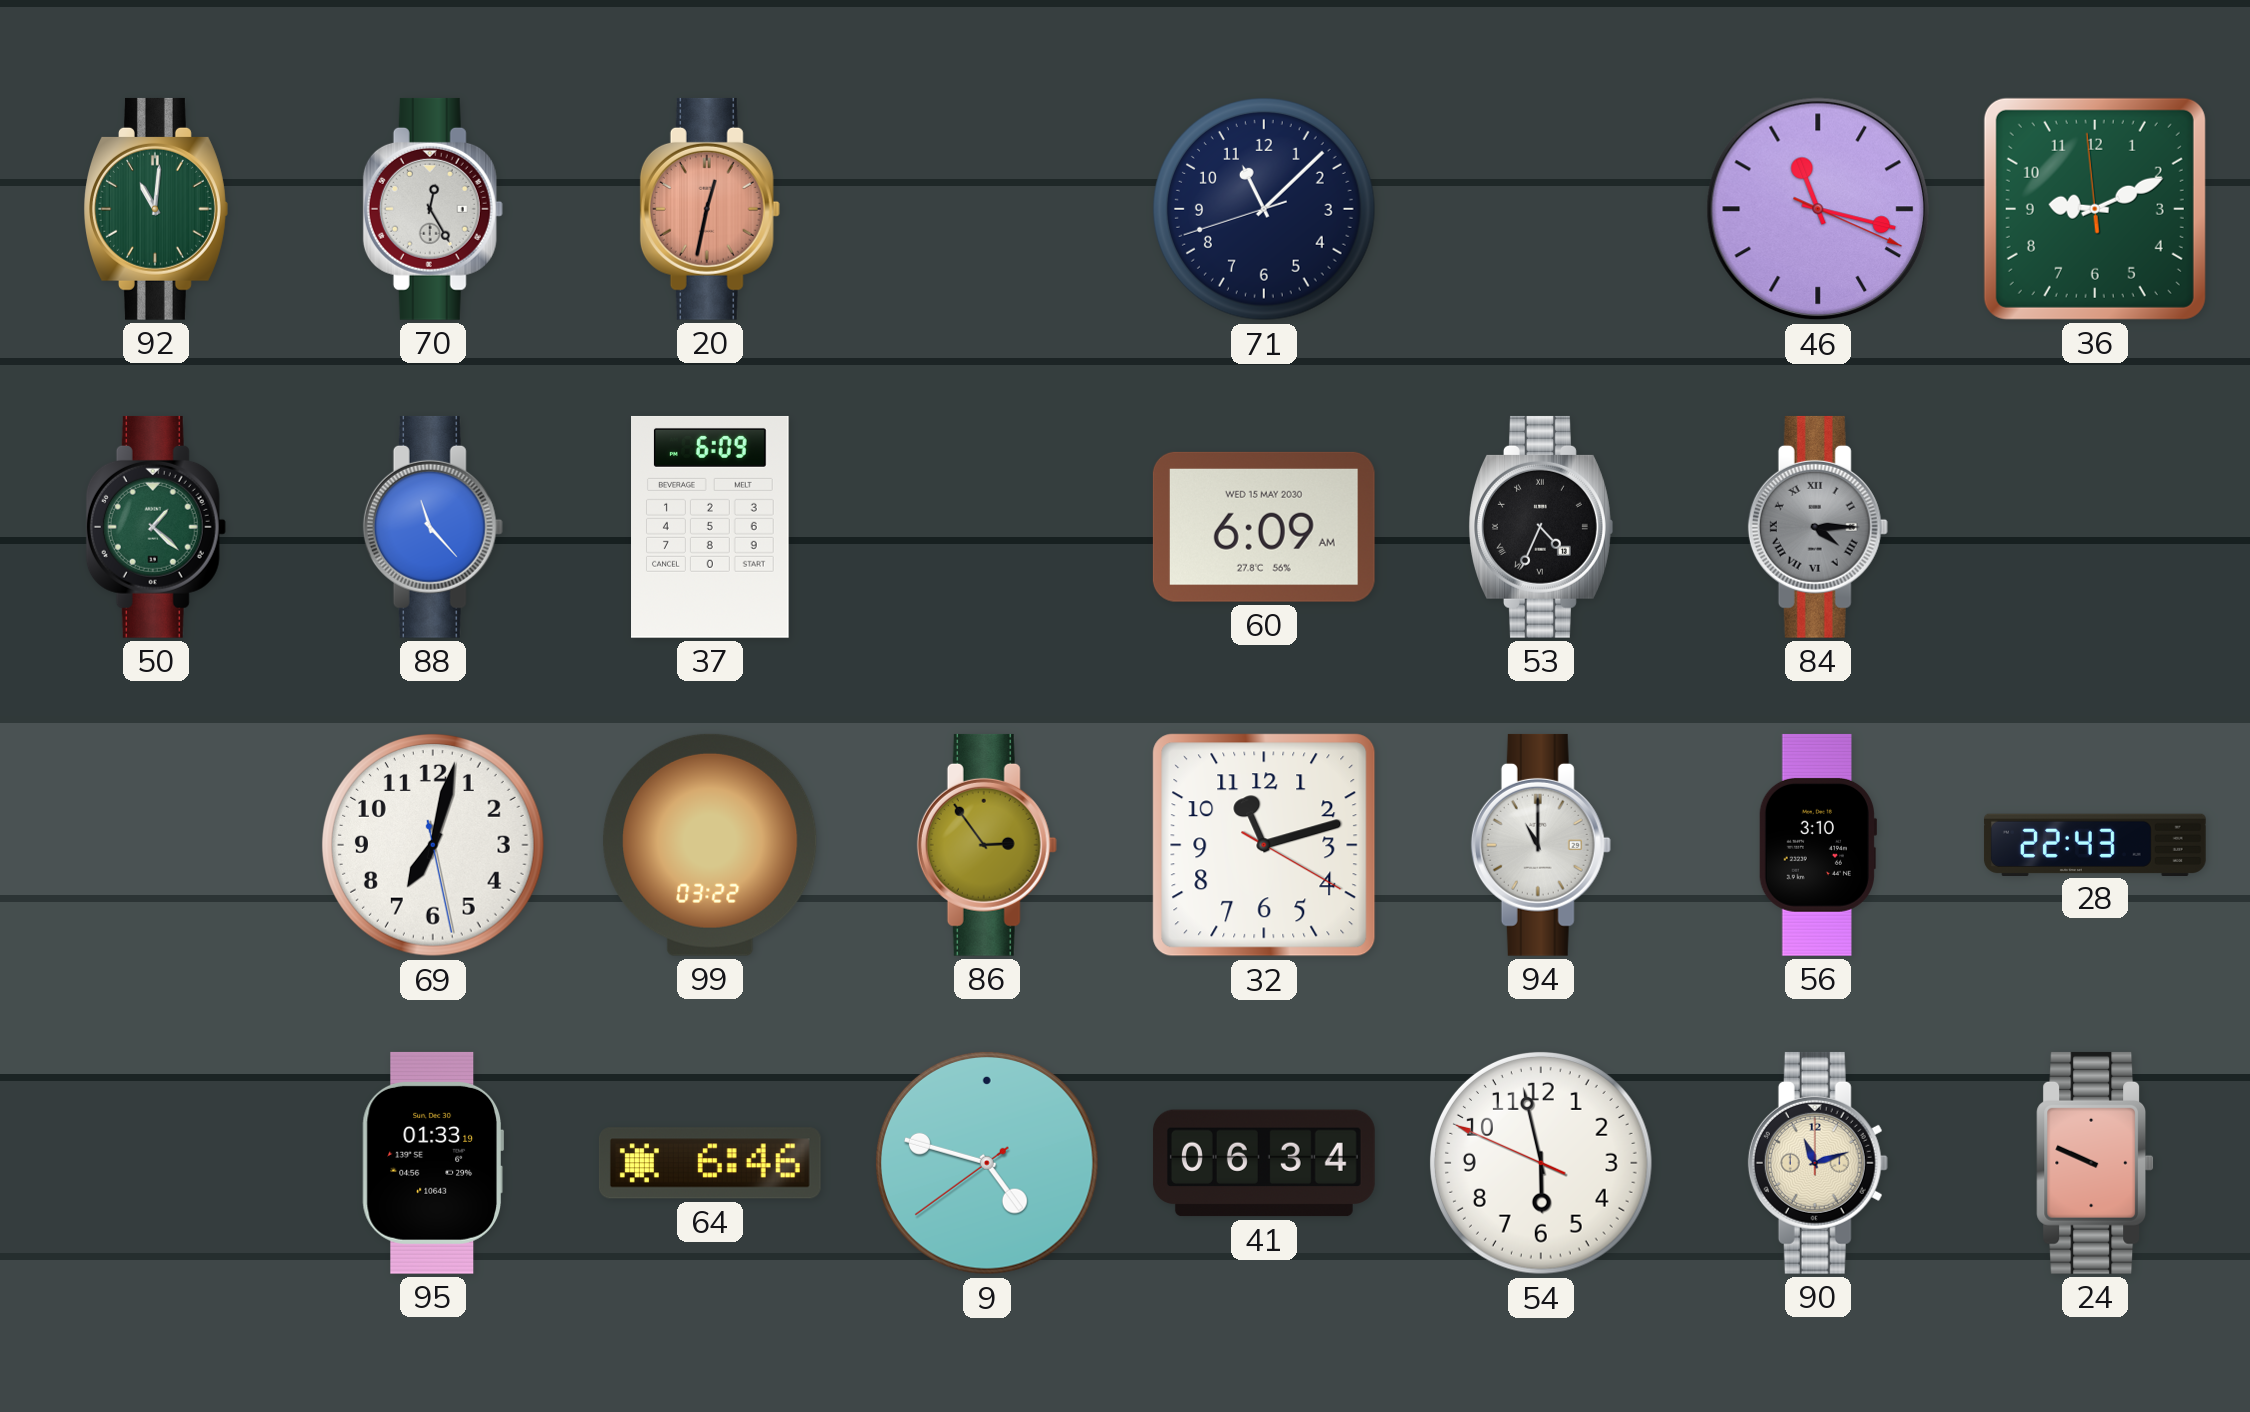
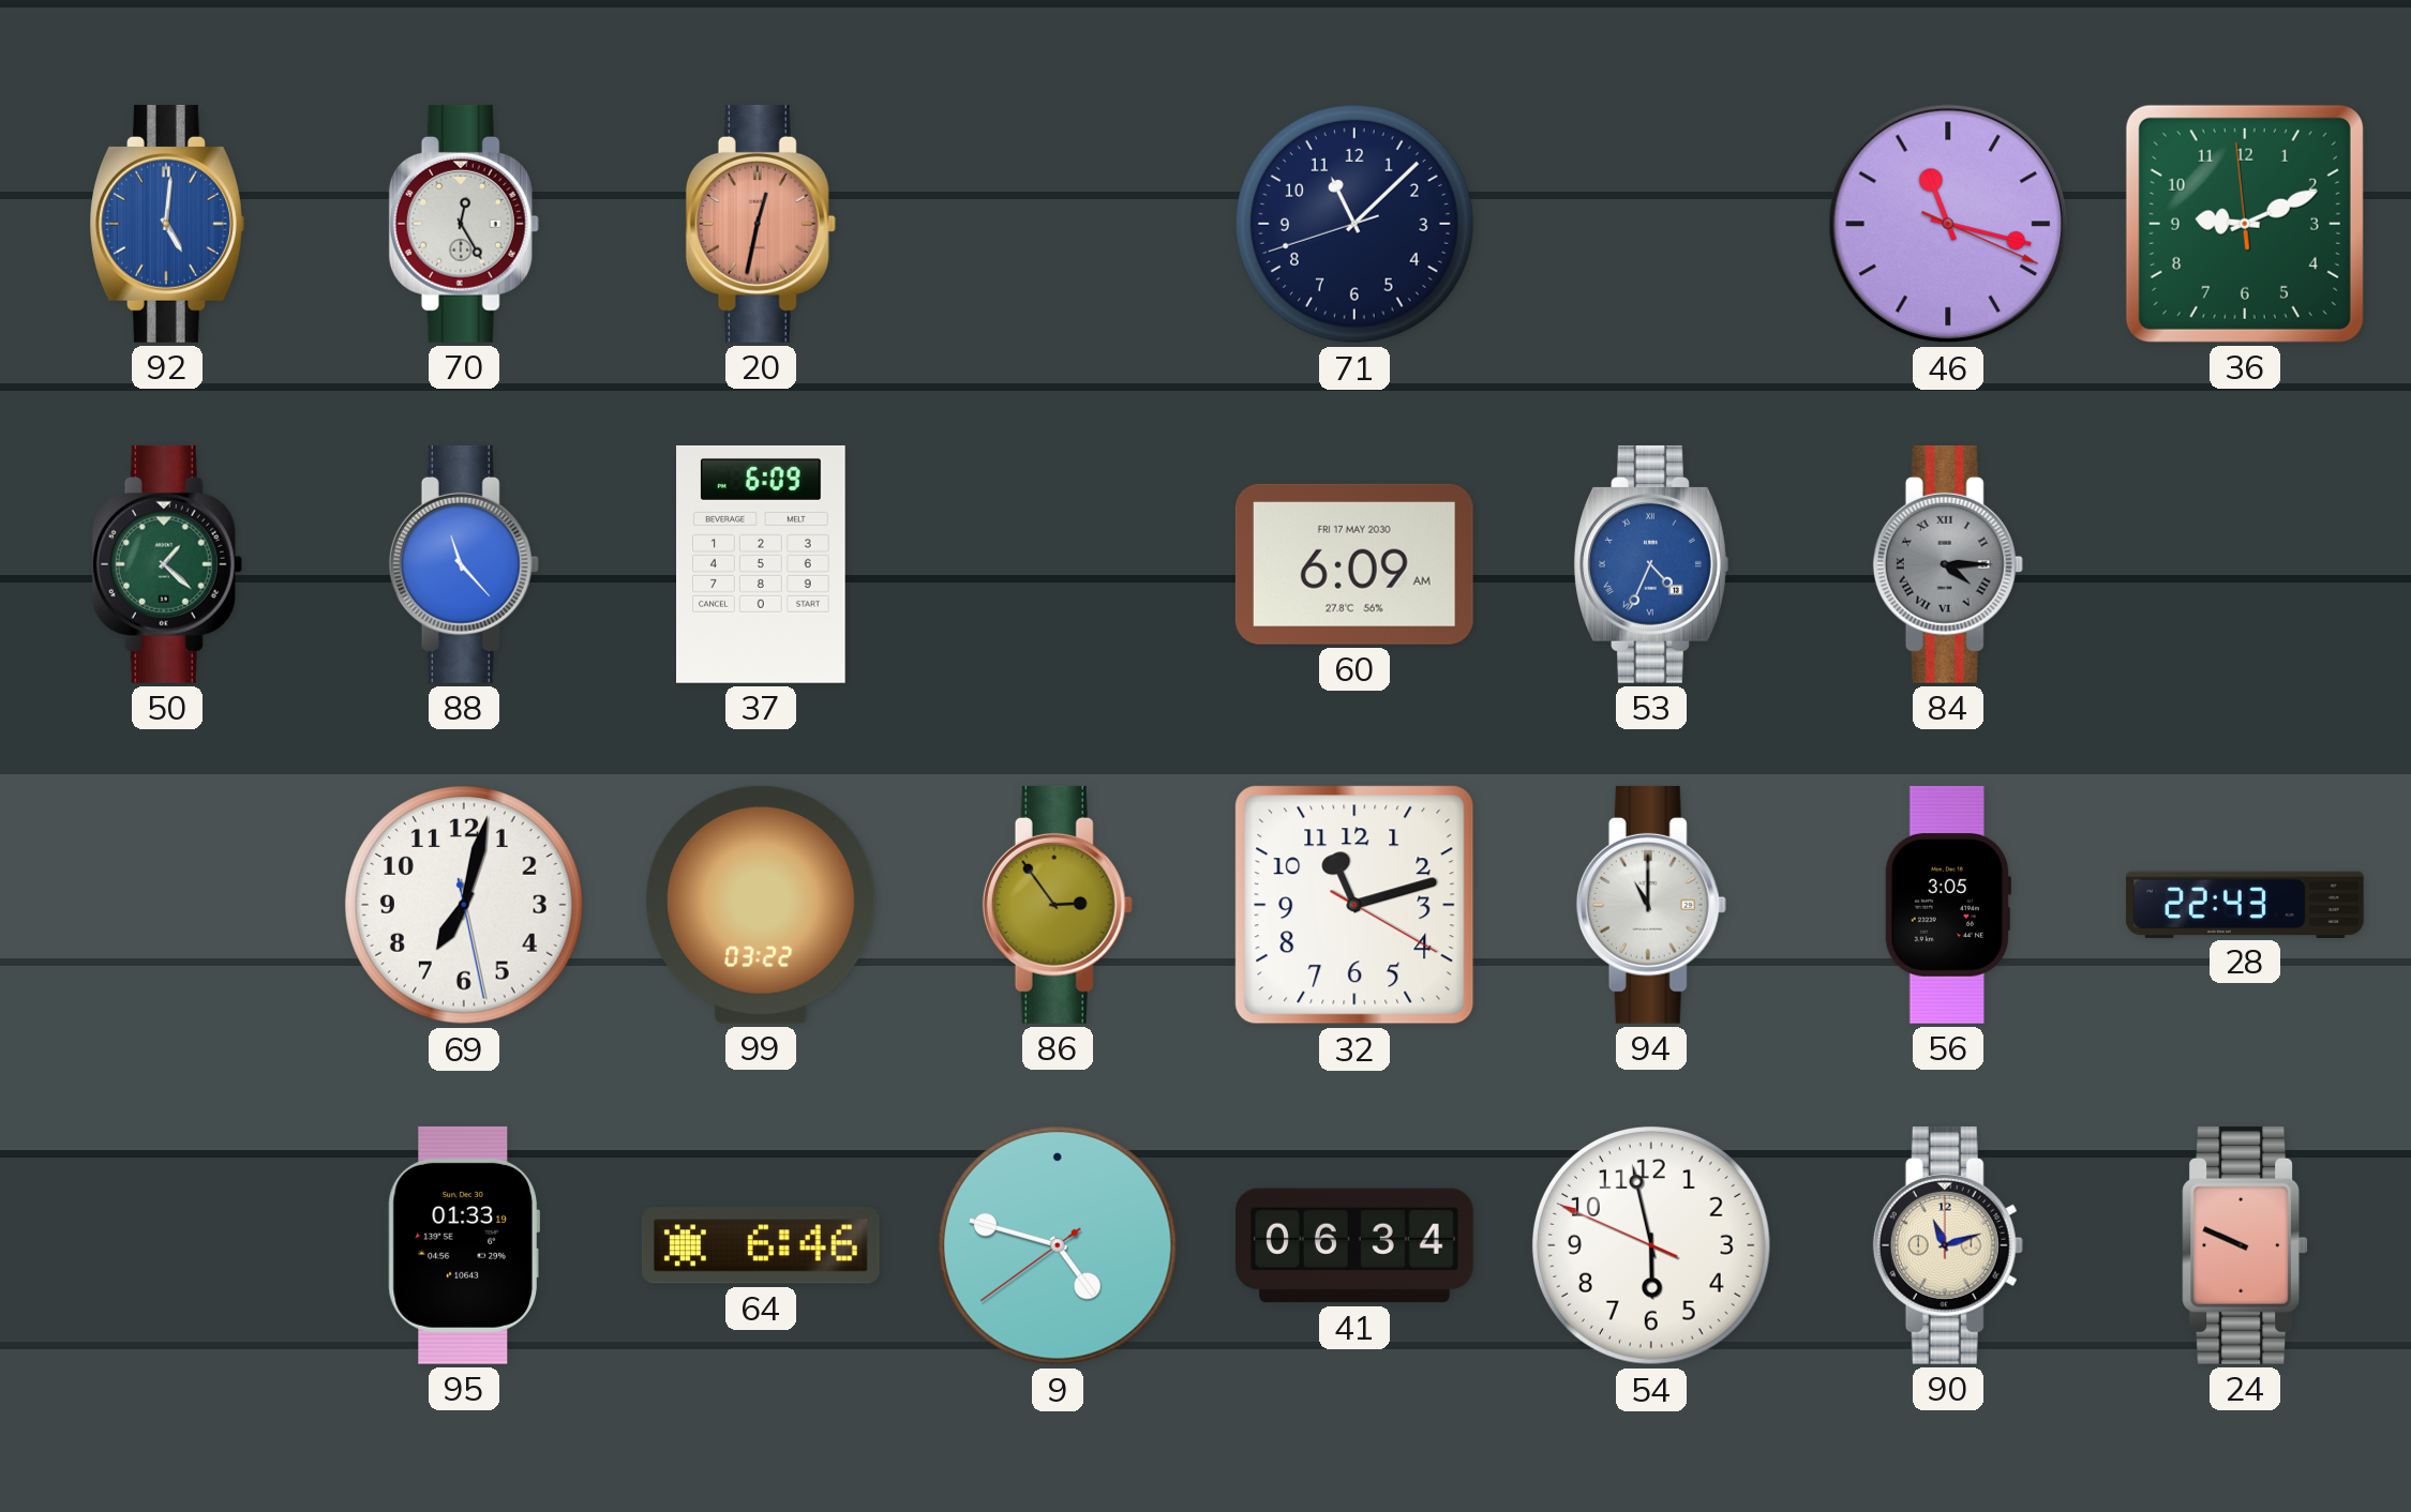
92: 11:01 -> 5:01
92 dial: green -> blue
60 date: WED 15 MAY 2030 -> FRI 17 MAY 2030
53 dial: black -> blue
56: 3:10 -> 3:05
